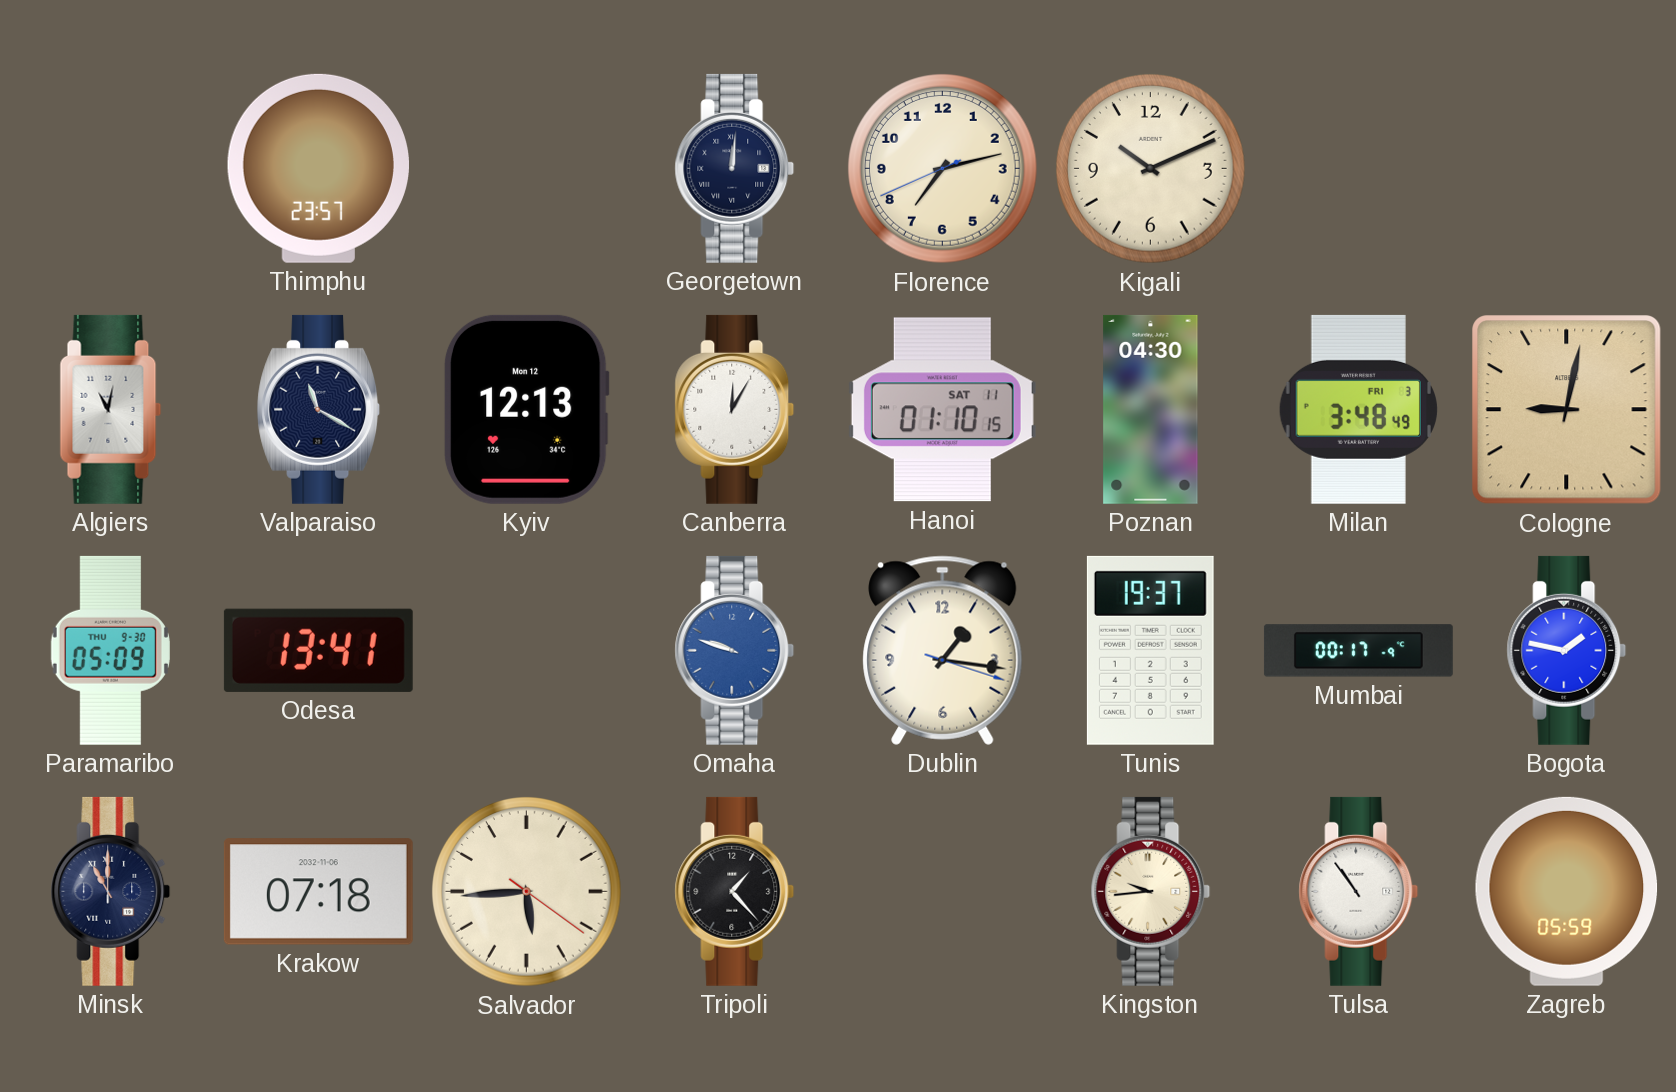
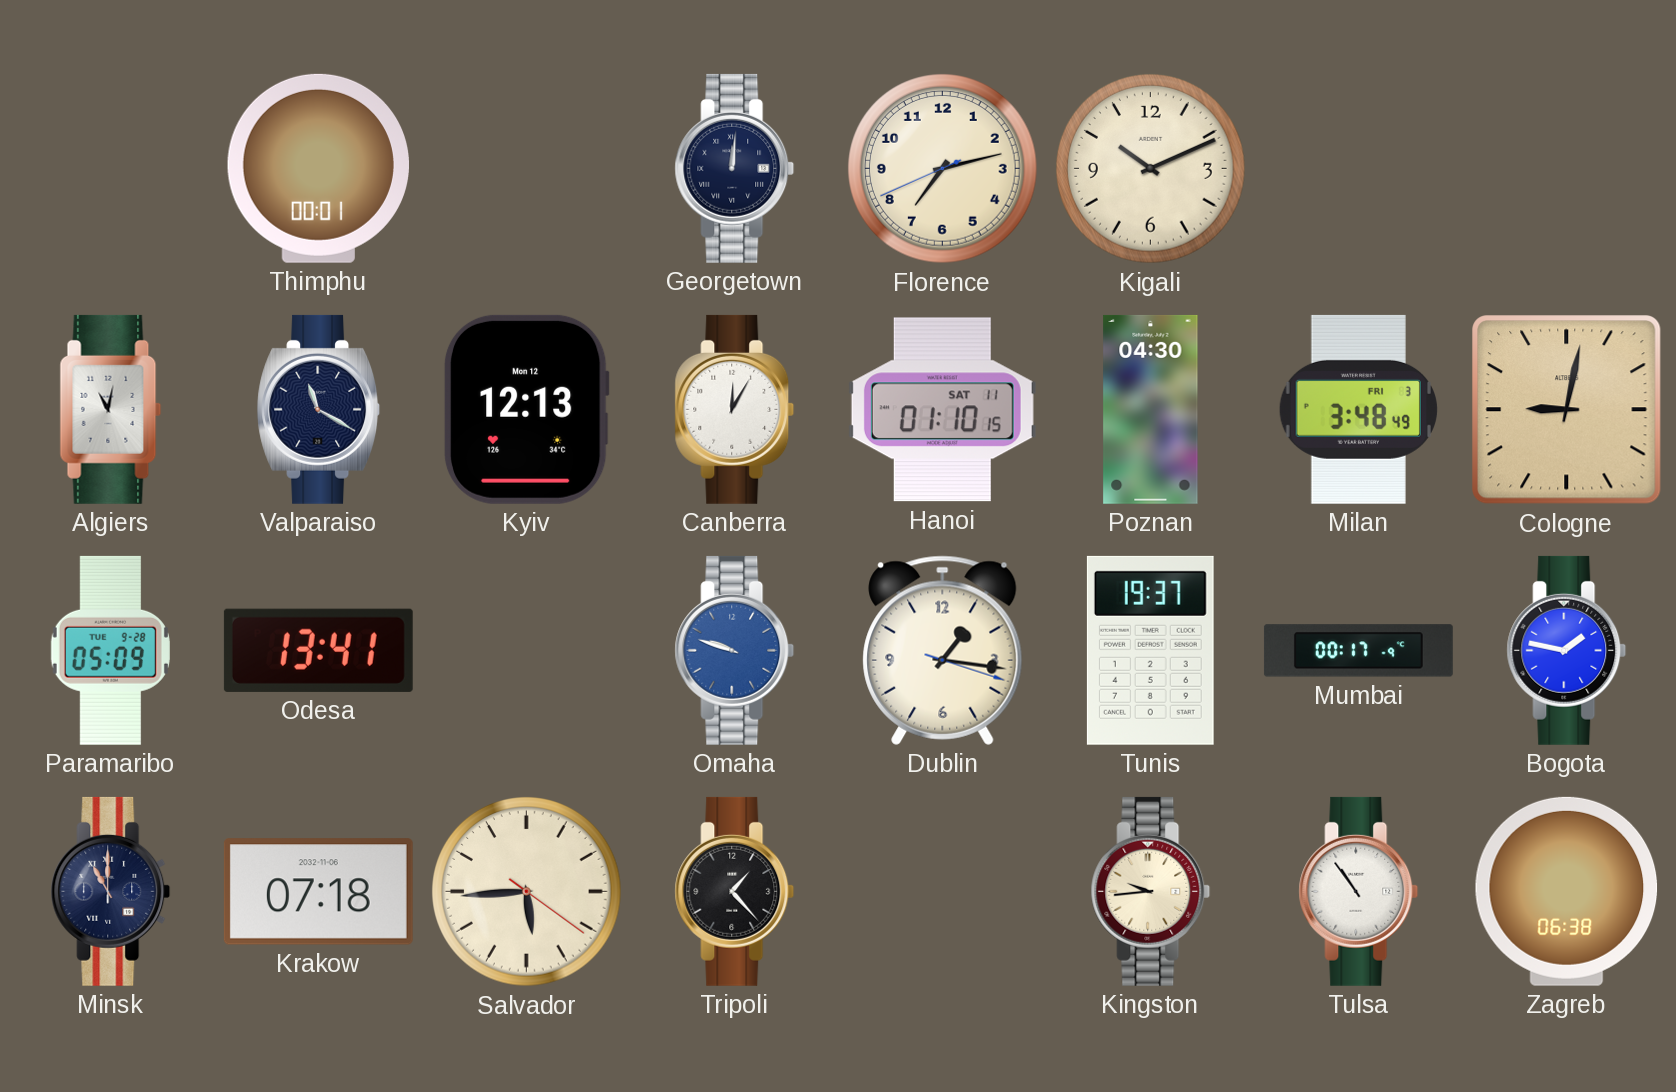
Thimphu: 23:57 -> 00:01
Paramaribo date: THU 9-30 -> TUE 9-28
Zagreb: 05:59 -> 06:38
